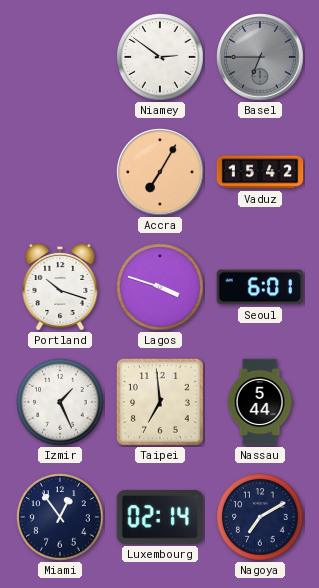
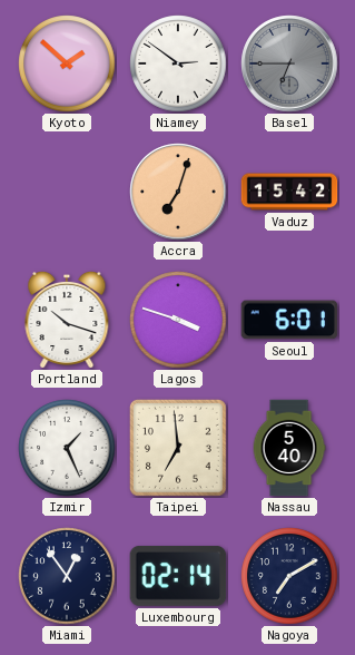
Kyoto: none -> 1:52
Accra: 7:05 -> 7:03
Nassau: 5:44 -> 5:40
